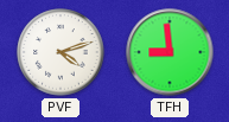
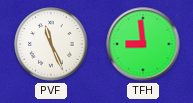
PVF: 4:12 -> 11:26
